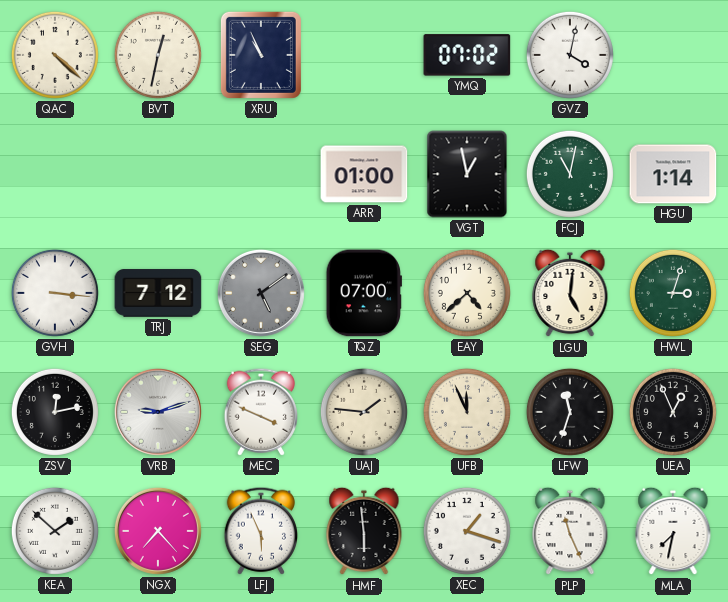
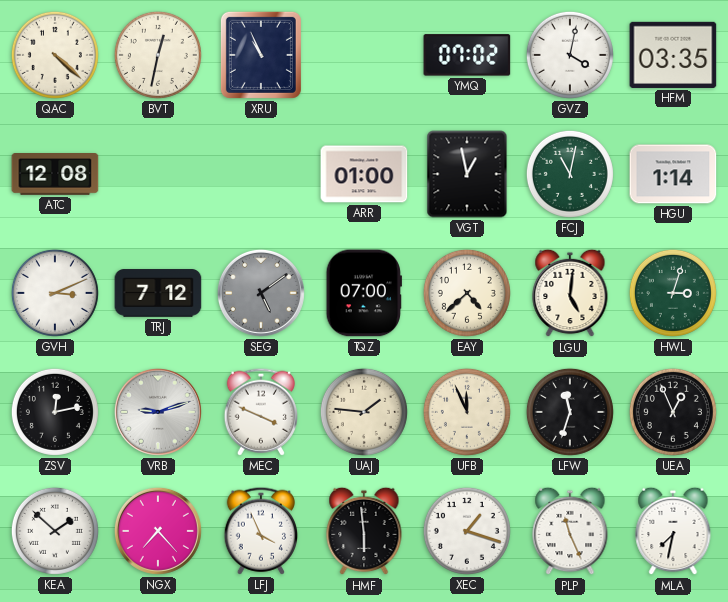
HFM: none -> 03:35
ATC: none -> 12:08
GVH: 3:16 -> 3:11
LFJ: 5:56 -> 3:56
